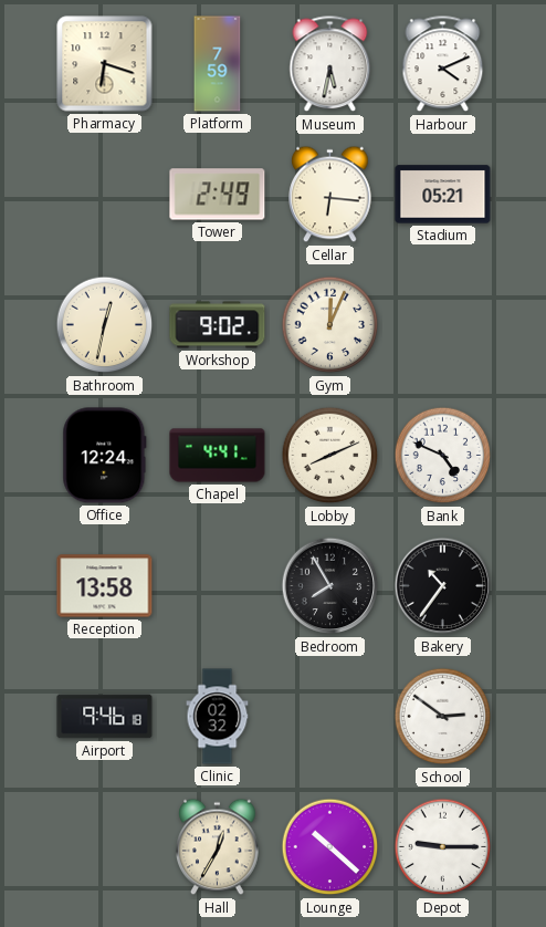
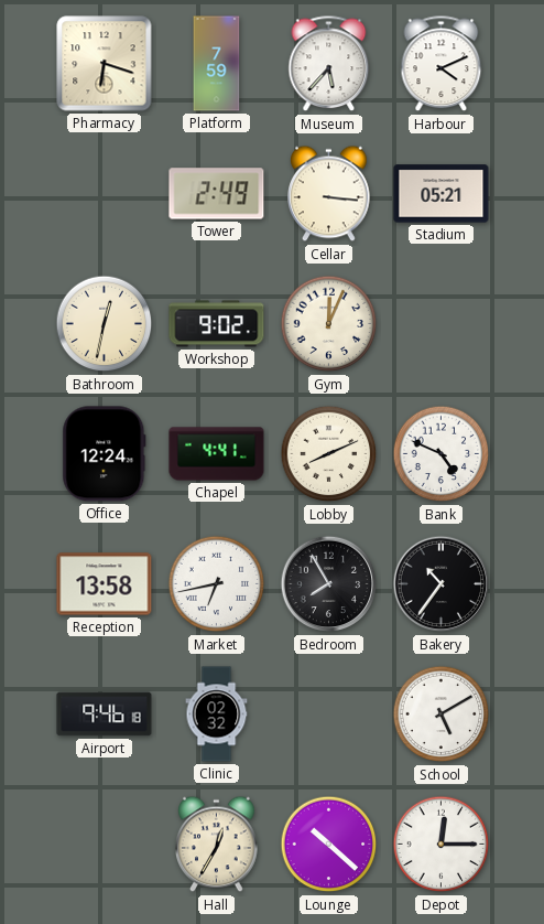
Museum: 5:32 -> 5:37
Cellar: 6:16 -> 3:16
Market: none -> 6:43
School: 2:51 -> 5:10
Depot: 9:15 -> 12:15
